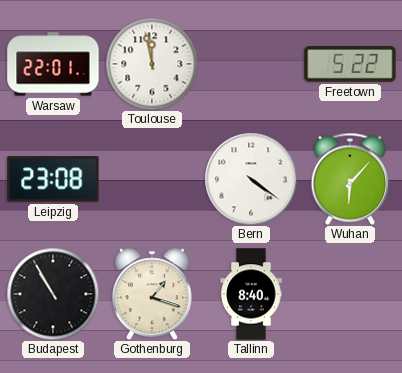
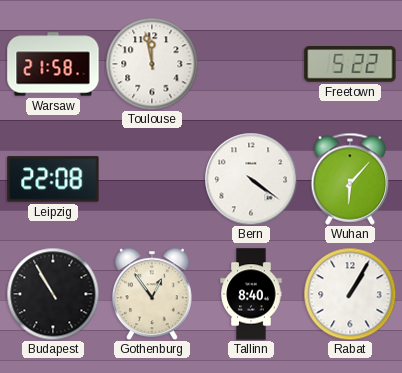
Warsaw: 22:01 -> 21:58
Leipzig: 23:08 -> 22:08
Gothenburg: 1:18 -> 12:54
Rabat: none -> 1:05
